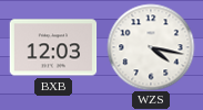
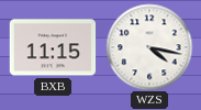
BXB: 12:03 -> 11:15
